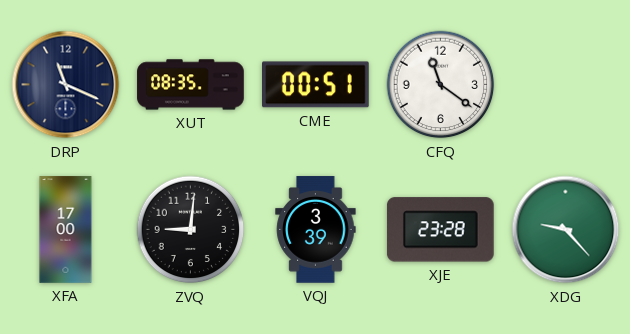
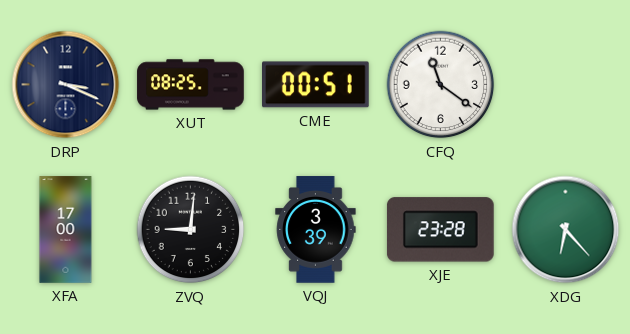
DRP: 11:19 -> 3:19
XUT: 08:35 -> 08:25
XDG: 9:23 -> 6:23
